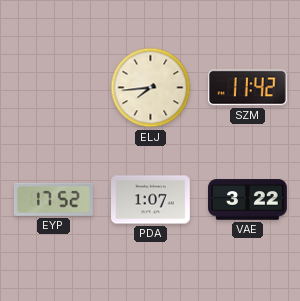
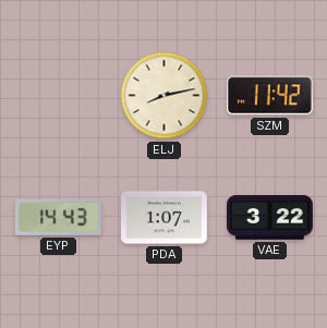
ELJ: 7:44 -> 8:13
EYP: 17:52 -> 14:43
